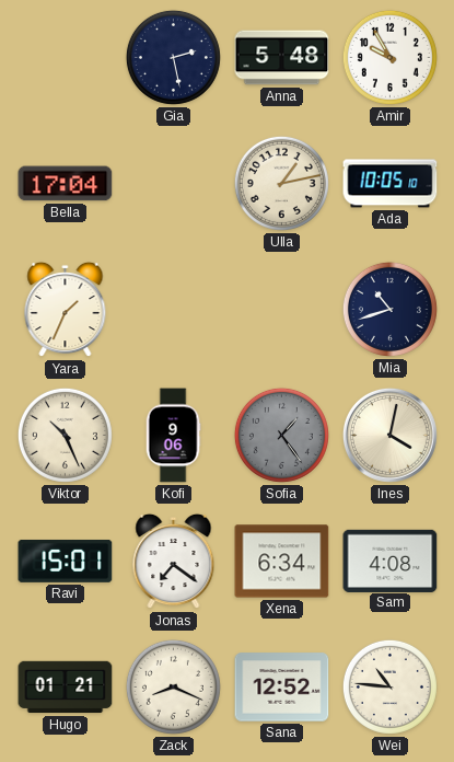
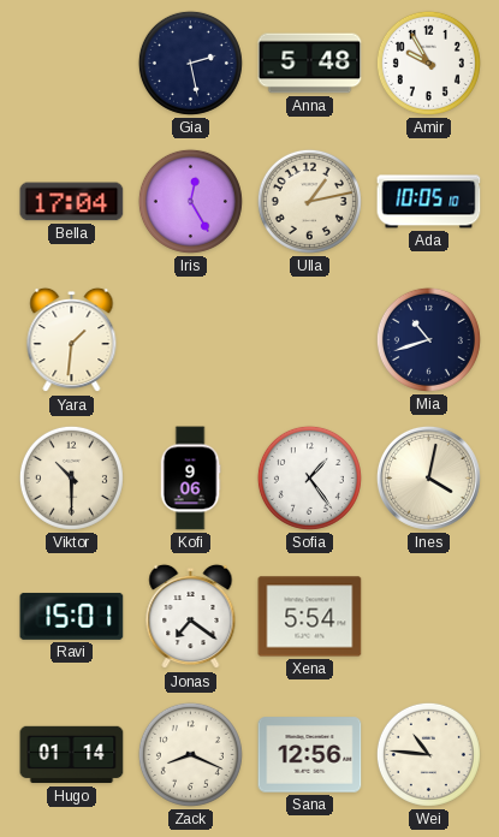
Iris: none -> 12:25
Yara: 1:34 -> 1:31
Viktor: 10:26 -> 10:30
Sofia dial: grey -> white
Xena: 6:34 -> 5:54
Sam: 4:08 -> none
Hugo: 01:21 -> 01:14
Sana: 12:52 -> 12:56
